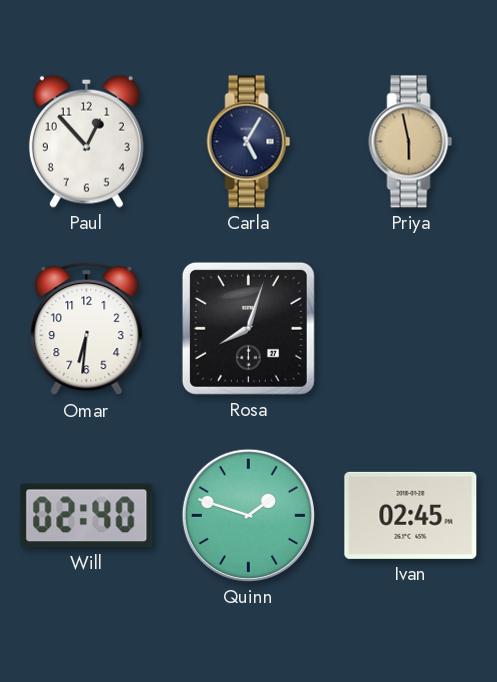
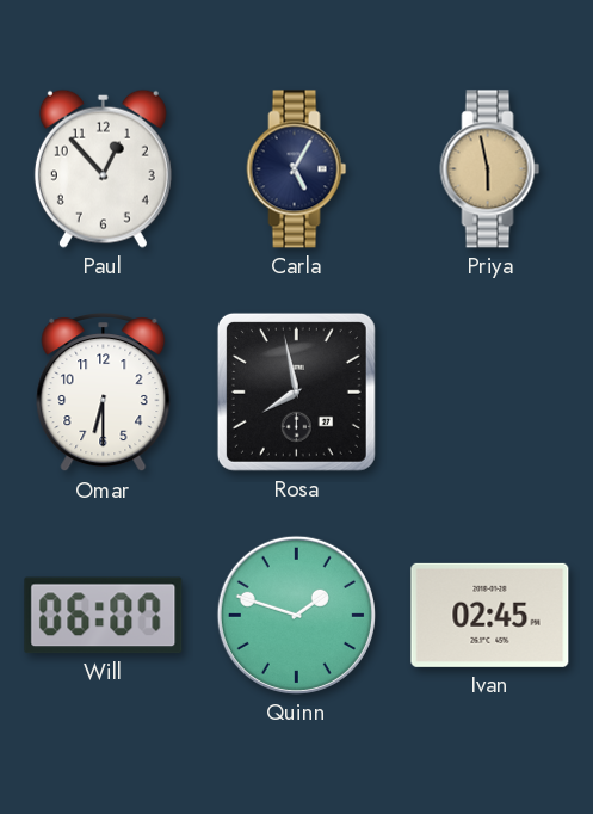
Omar: 6:31 -> 6:30
Rosa: 8:03 -> 7:58
Will: 02:40 -> 06:07
